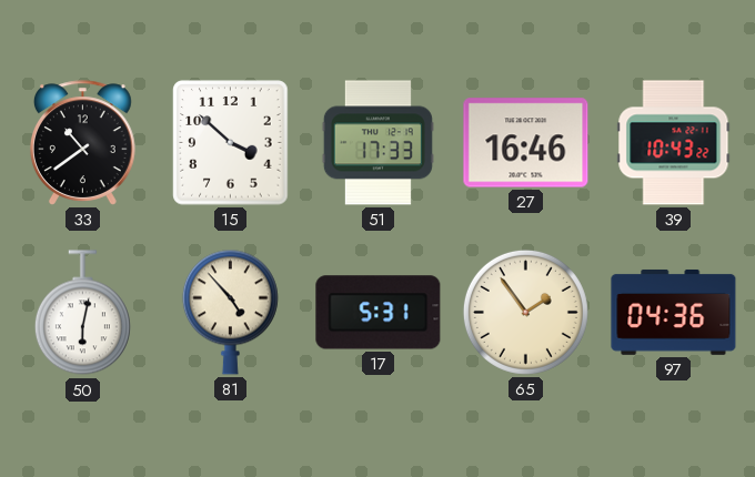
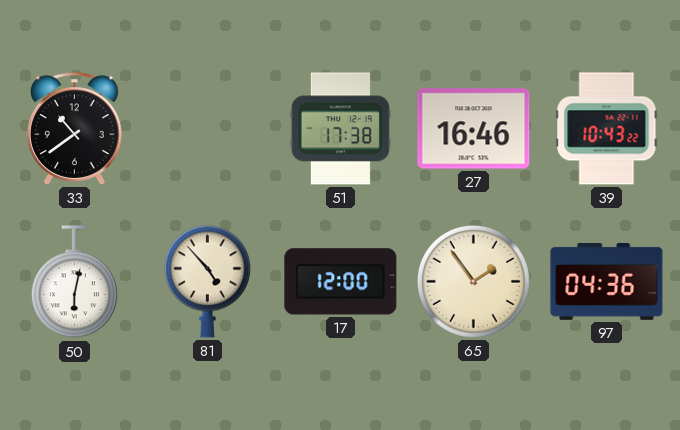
15: 3:52 -> none
51: 17:33 -> 17:38
17: 5:31 -> 12:00
